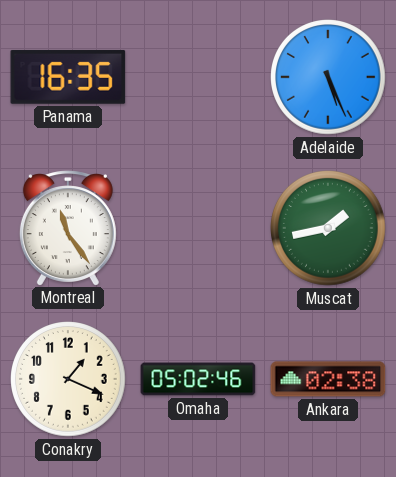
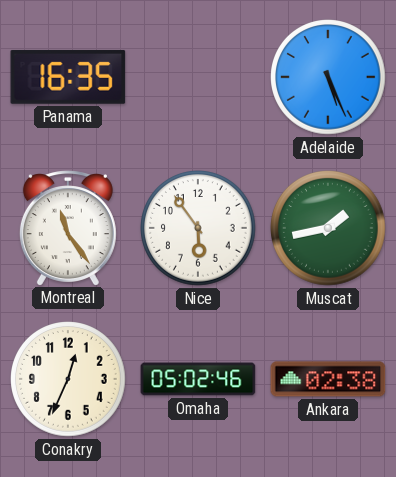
Nice: none -> 5:54
Conakry: 1:19 -> 12:34
